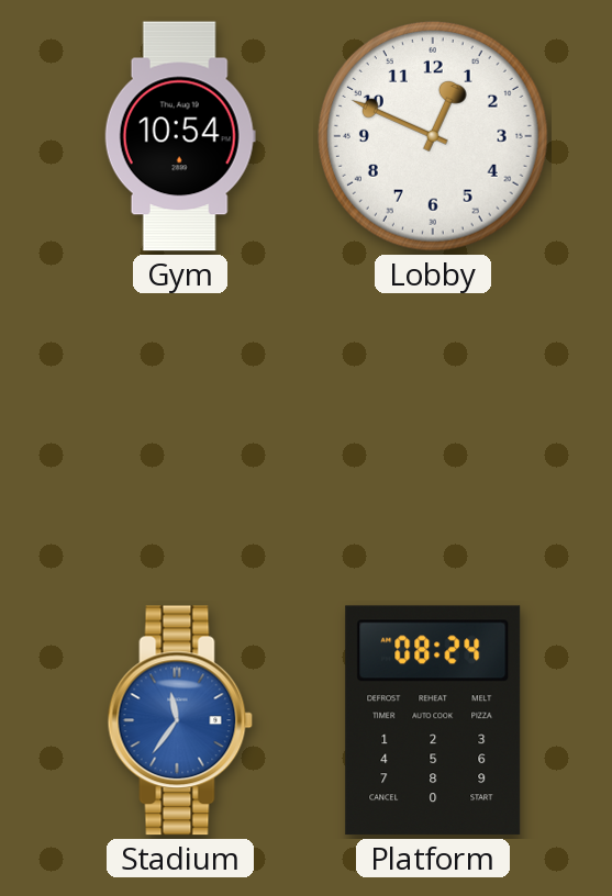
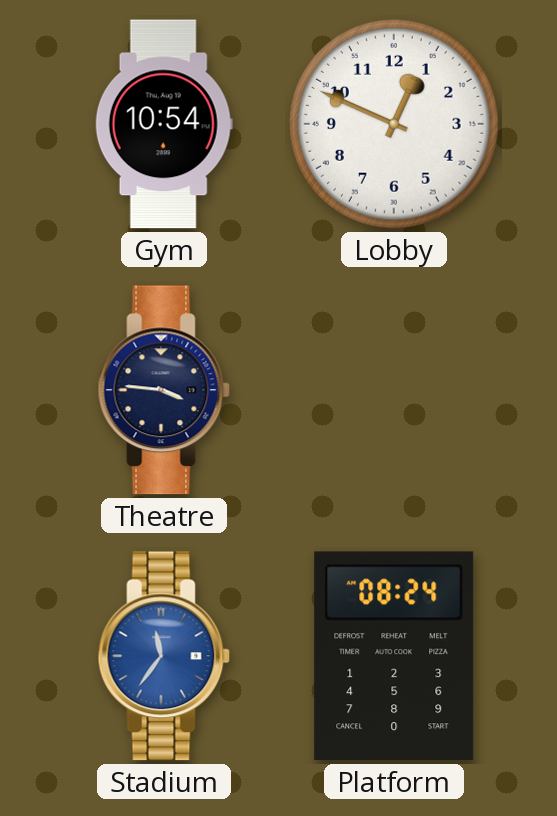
Theatre: none -> 3:46
